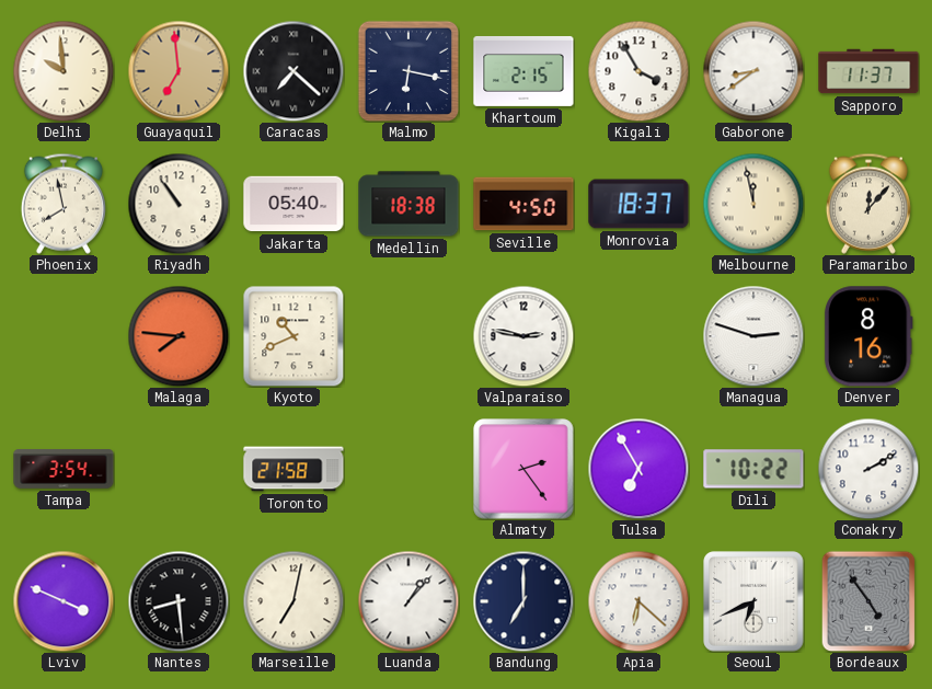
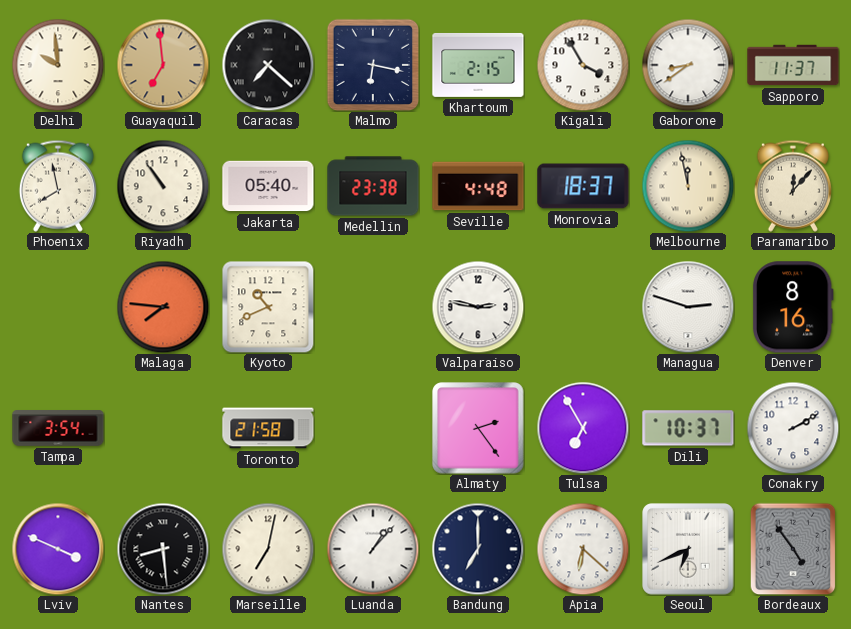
Medellin: 18:38 -> 23:38
Seville: 4:50 -> 4:48
Dili: 10:22 -> 10:37
